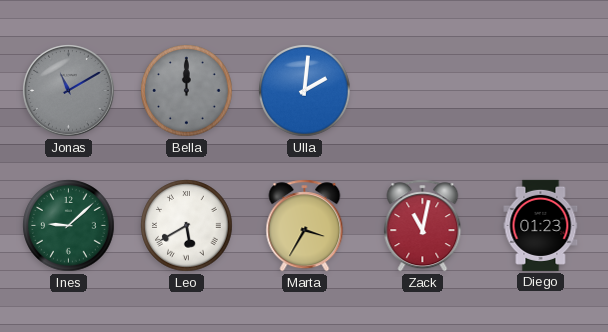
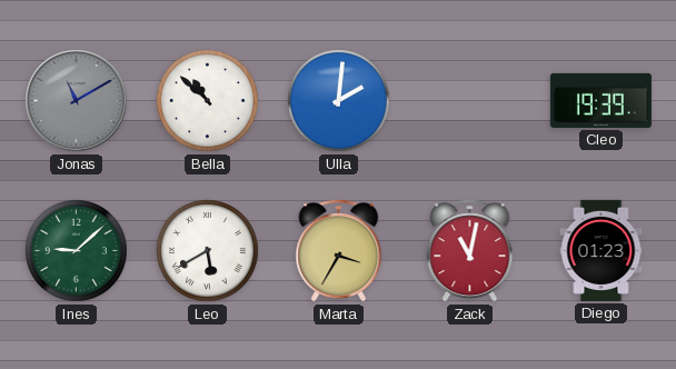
Bella: 12:00 -> 10:52
Bella dial: grey -> white
Cleo: none -> 19:39
